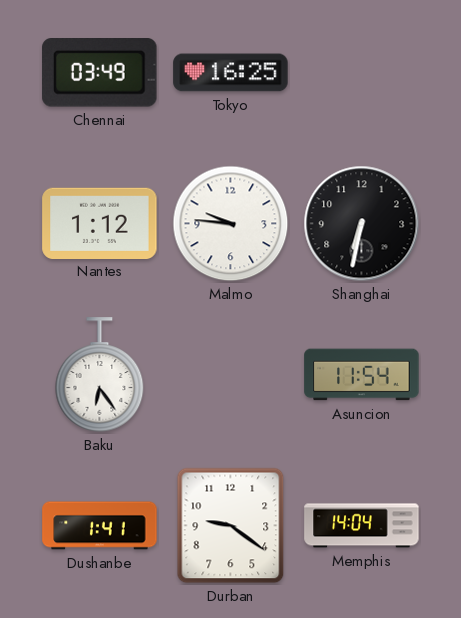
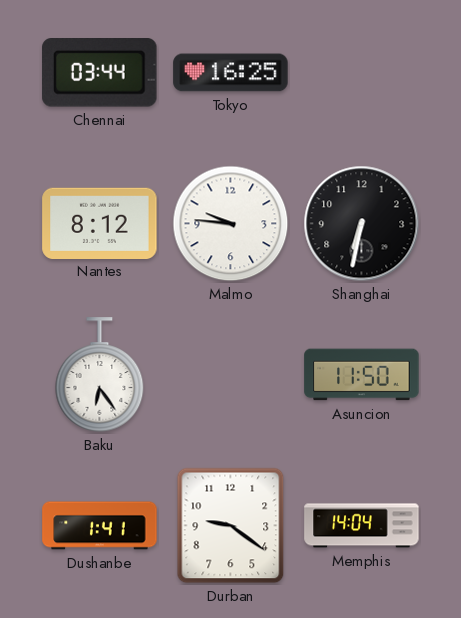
Chennai: 03:49 -> 03:44
Nantes: 1:12 -> 8:12
Asuncion: 11:54 -> 11:50
